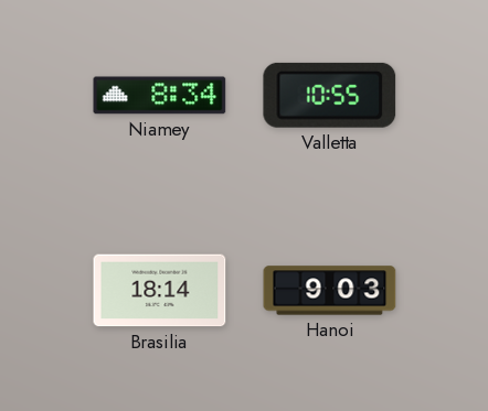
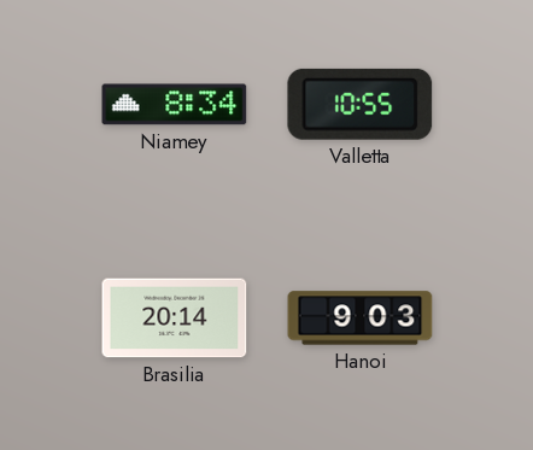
Brasilia: 18:14 -> 20:14
